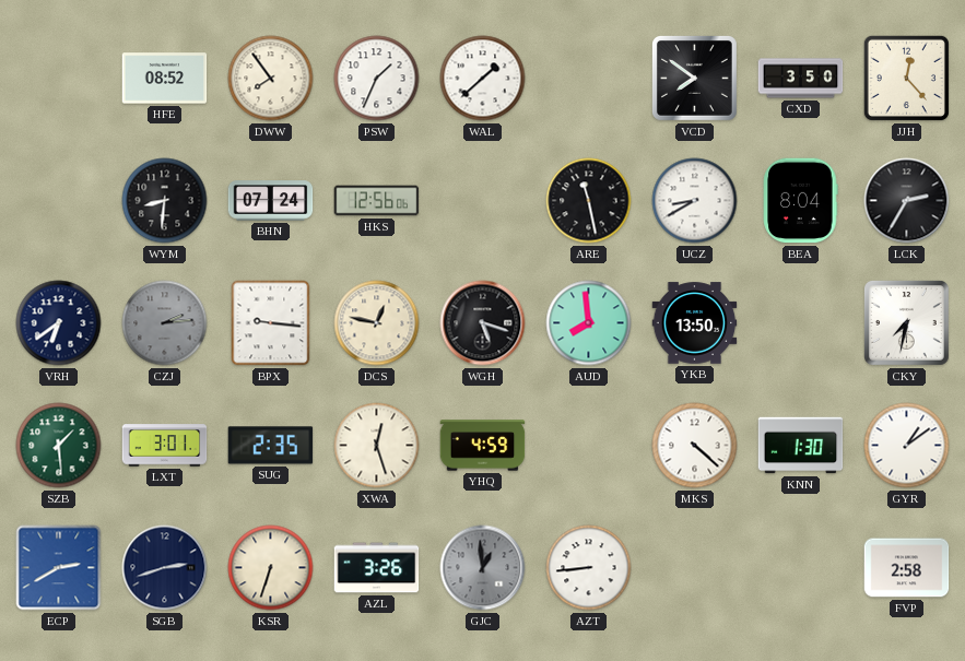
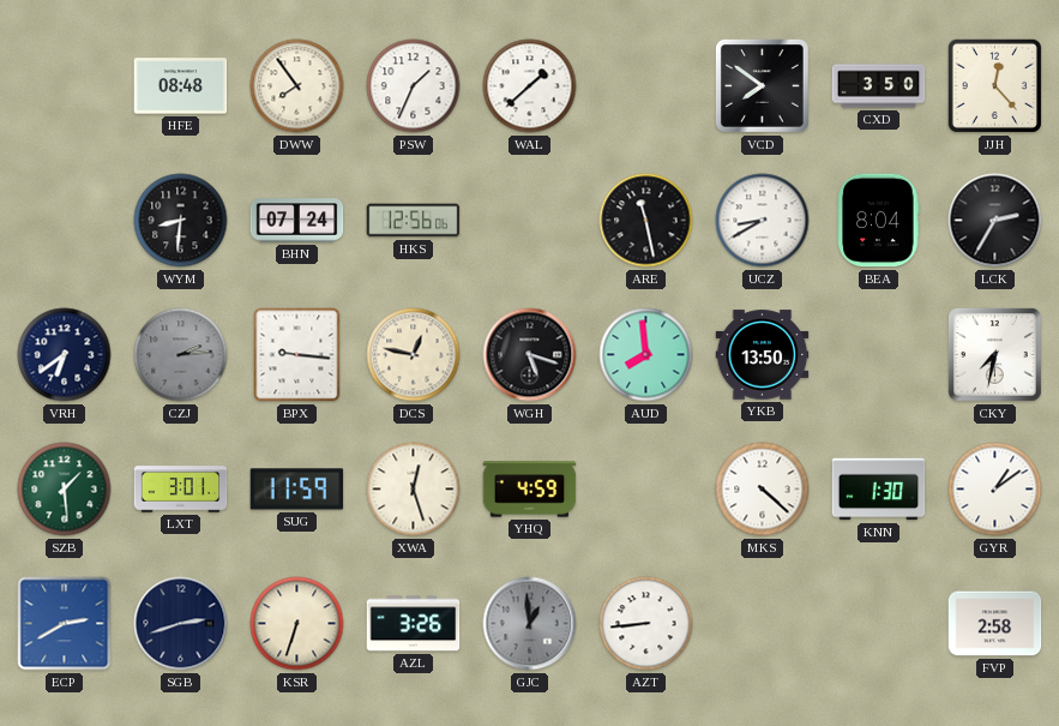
HFE: 08:52 -> 08:48
SUG: 2:35 -> 11:59
